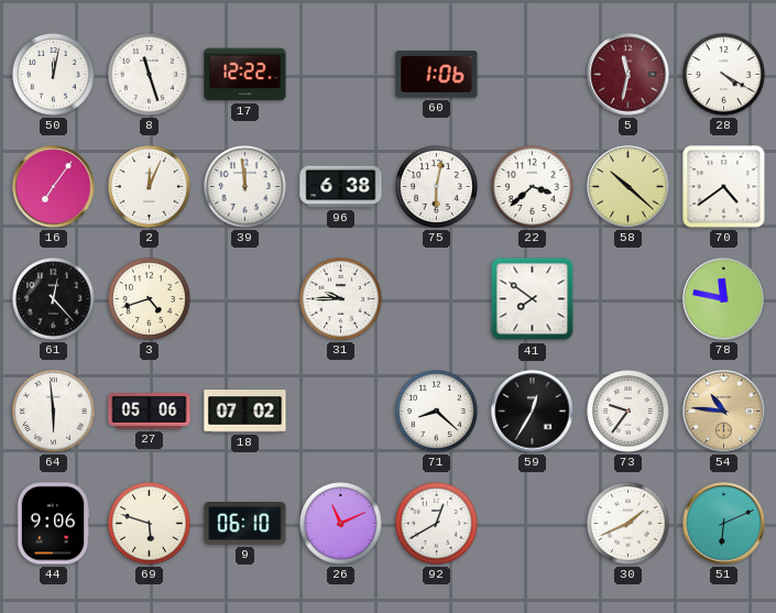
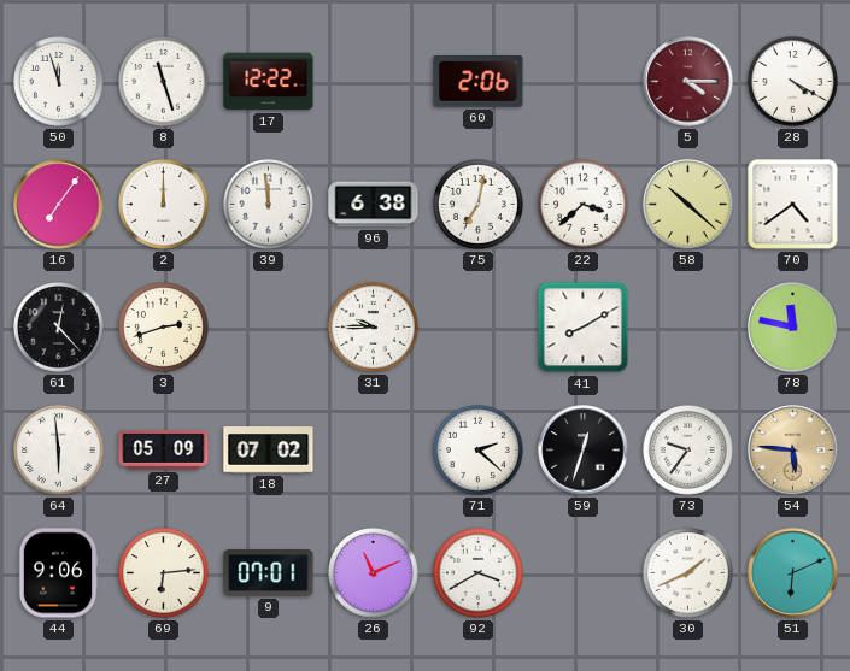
50: 12:02 -> 11:57
60: 1:06 -> 2:06
5: 11:32 -> 4:15
2: 12:04 -> 12:00
75: 6:02 -> 7:02
3: 4:42 -> 2:42
41: 7:51 -> 8:10
27: 05:06 -> 05:09
71: 8:22 -> 2:22
59: 12:35 -> 12:33
54: 10:46 -> 5:46
69: 5:48 -> 6:14
9: 06:10 -> 07:01
92: 12:40 -> 3:40
